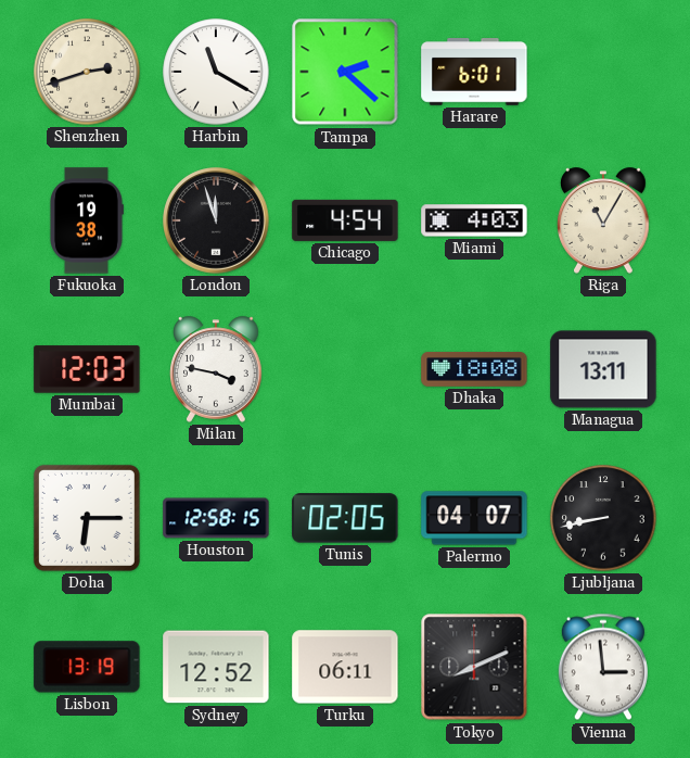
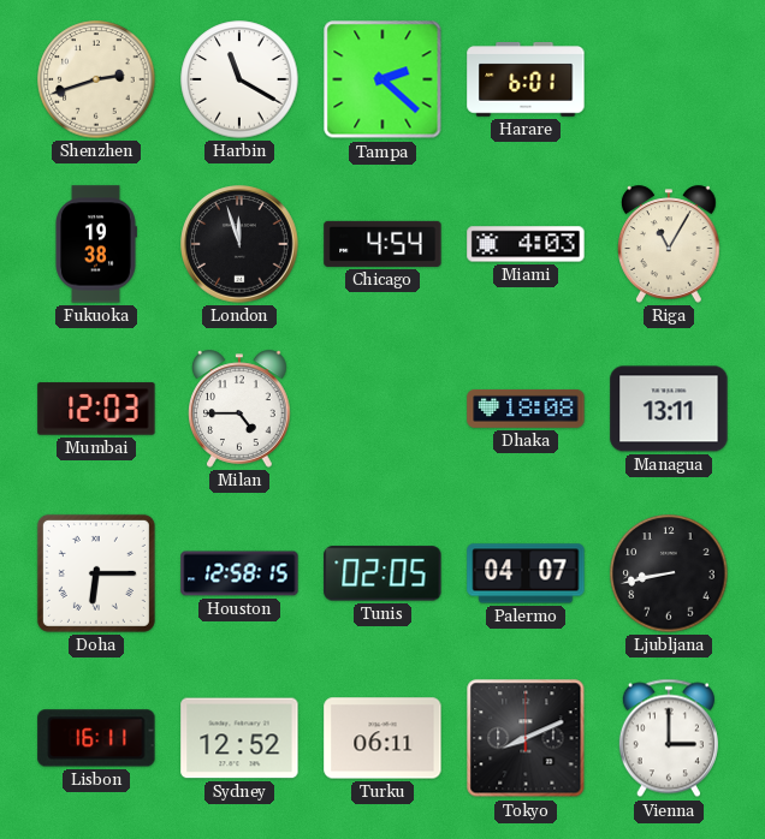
Milan: 3:47 -> 4:45
Lisbon: 13:19 -> 16:11
Vienna: 2:59 -> 3:00
